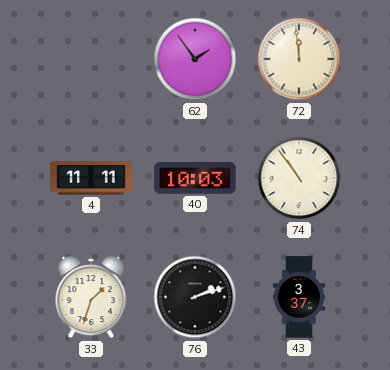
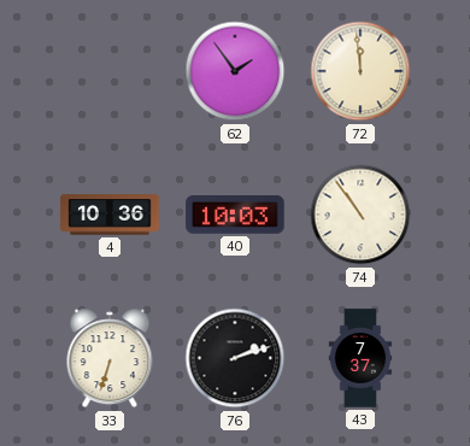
4: 11:11 -> 10:36
33: 1:33 -> 6:33
43: 3:37 -> 7:37
